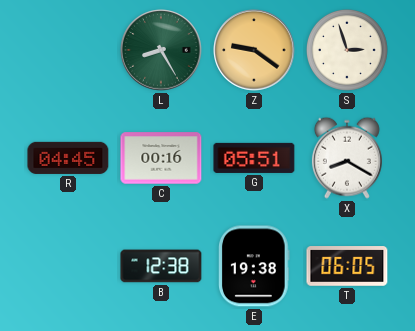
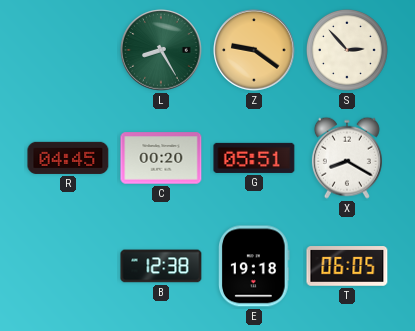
S: 2:57 -> 2:53
C: 00:16 -> 00:20
E: 19:38 -> 19:18
